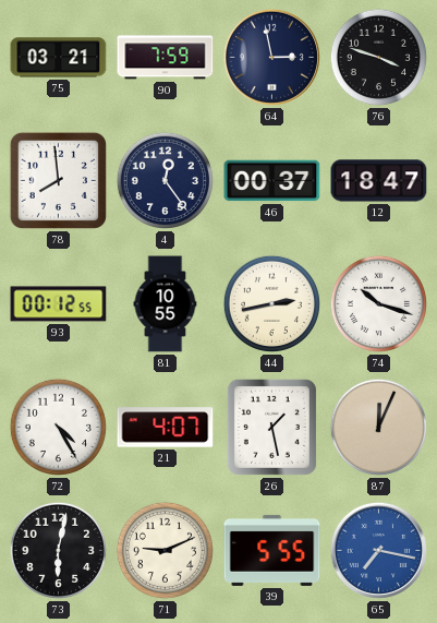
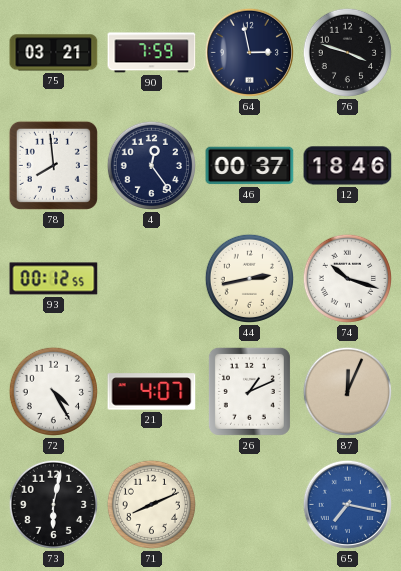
12: 18:47 -> 18:46
81: 10:55 -> none
26: 1:28 -> 1:11
71: 9:11 -> 8:11
39: 5:55 -> none
